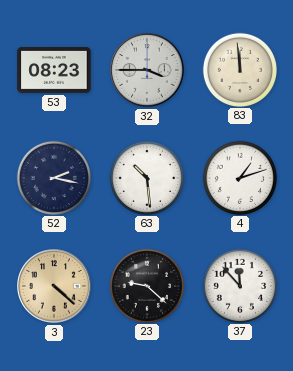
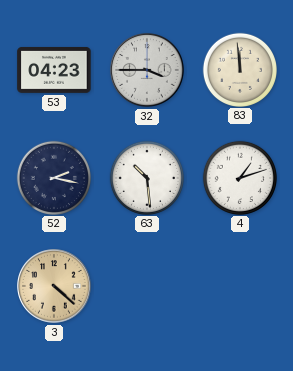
53: 08:23 -> 04:23
23: 9:22 -> none
37: 11:53 -> none
